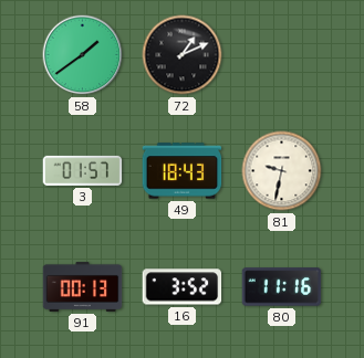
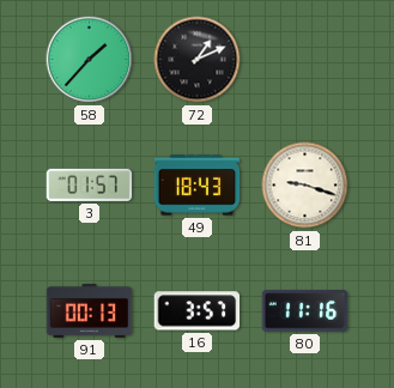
58: 1:39 -> 1:37
81: 9:32 -> 9:18
16: 3:52 -> 3:57
